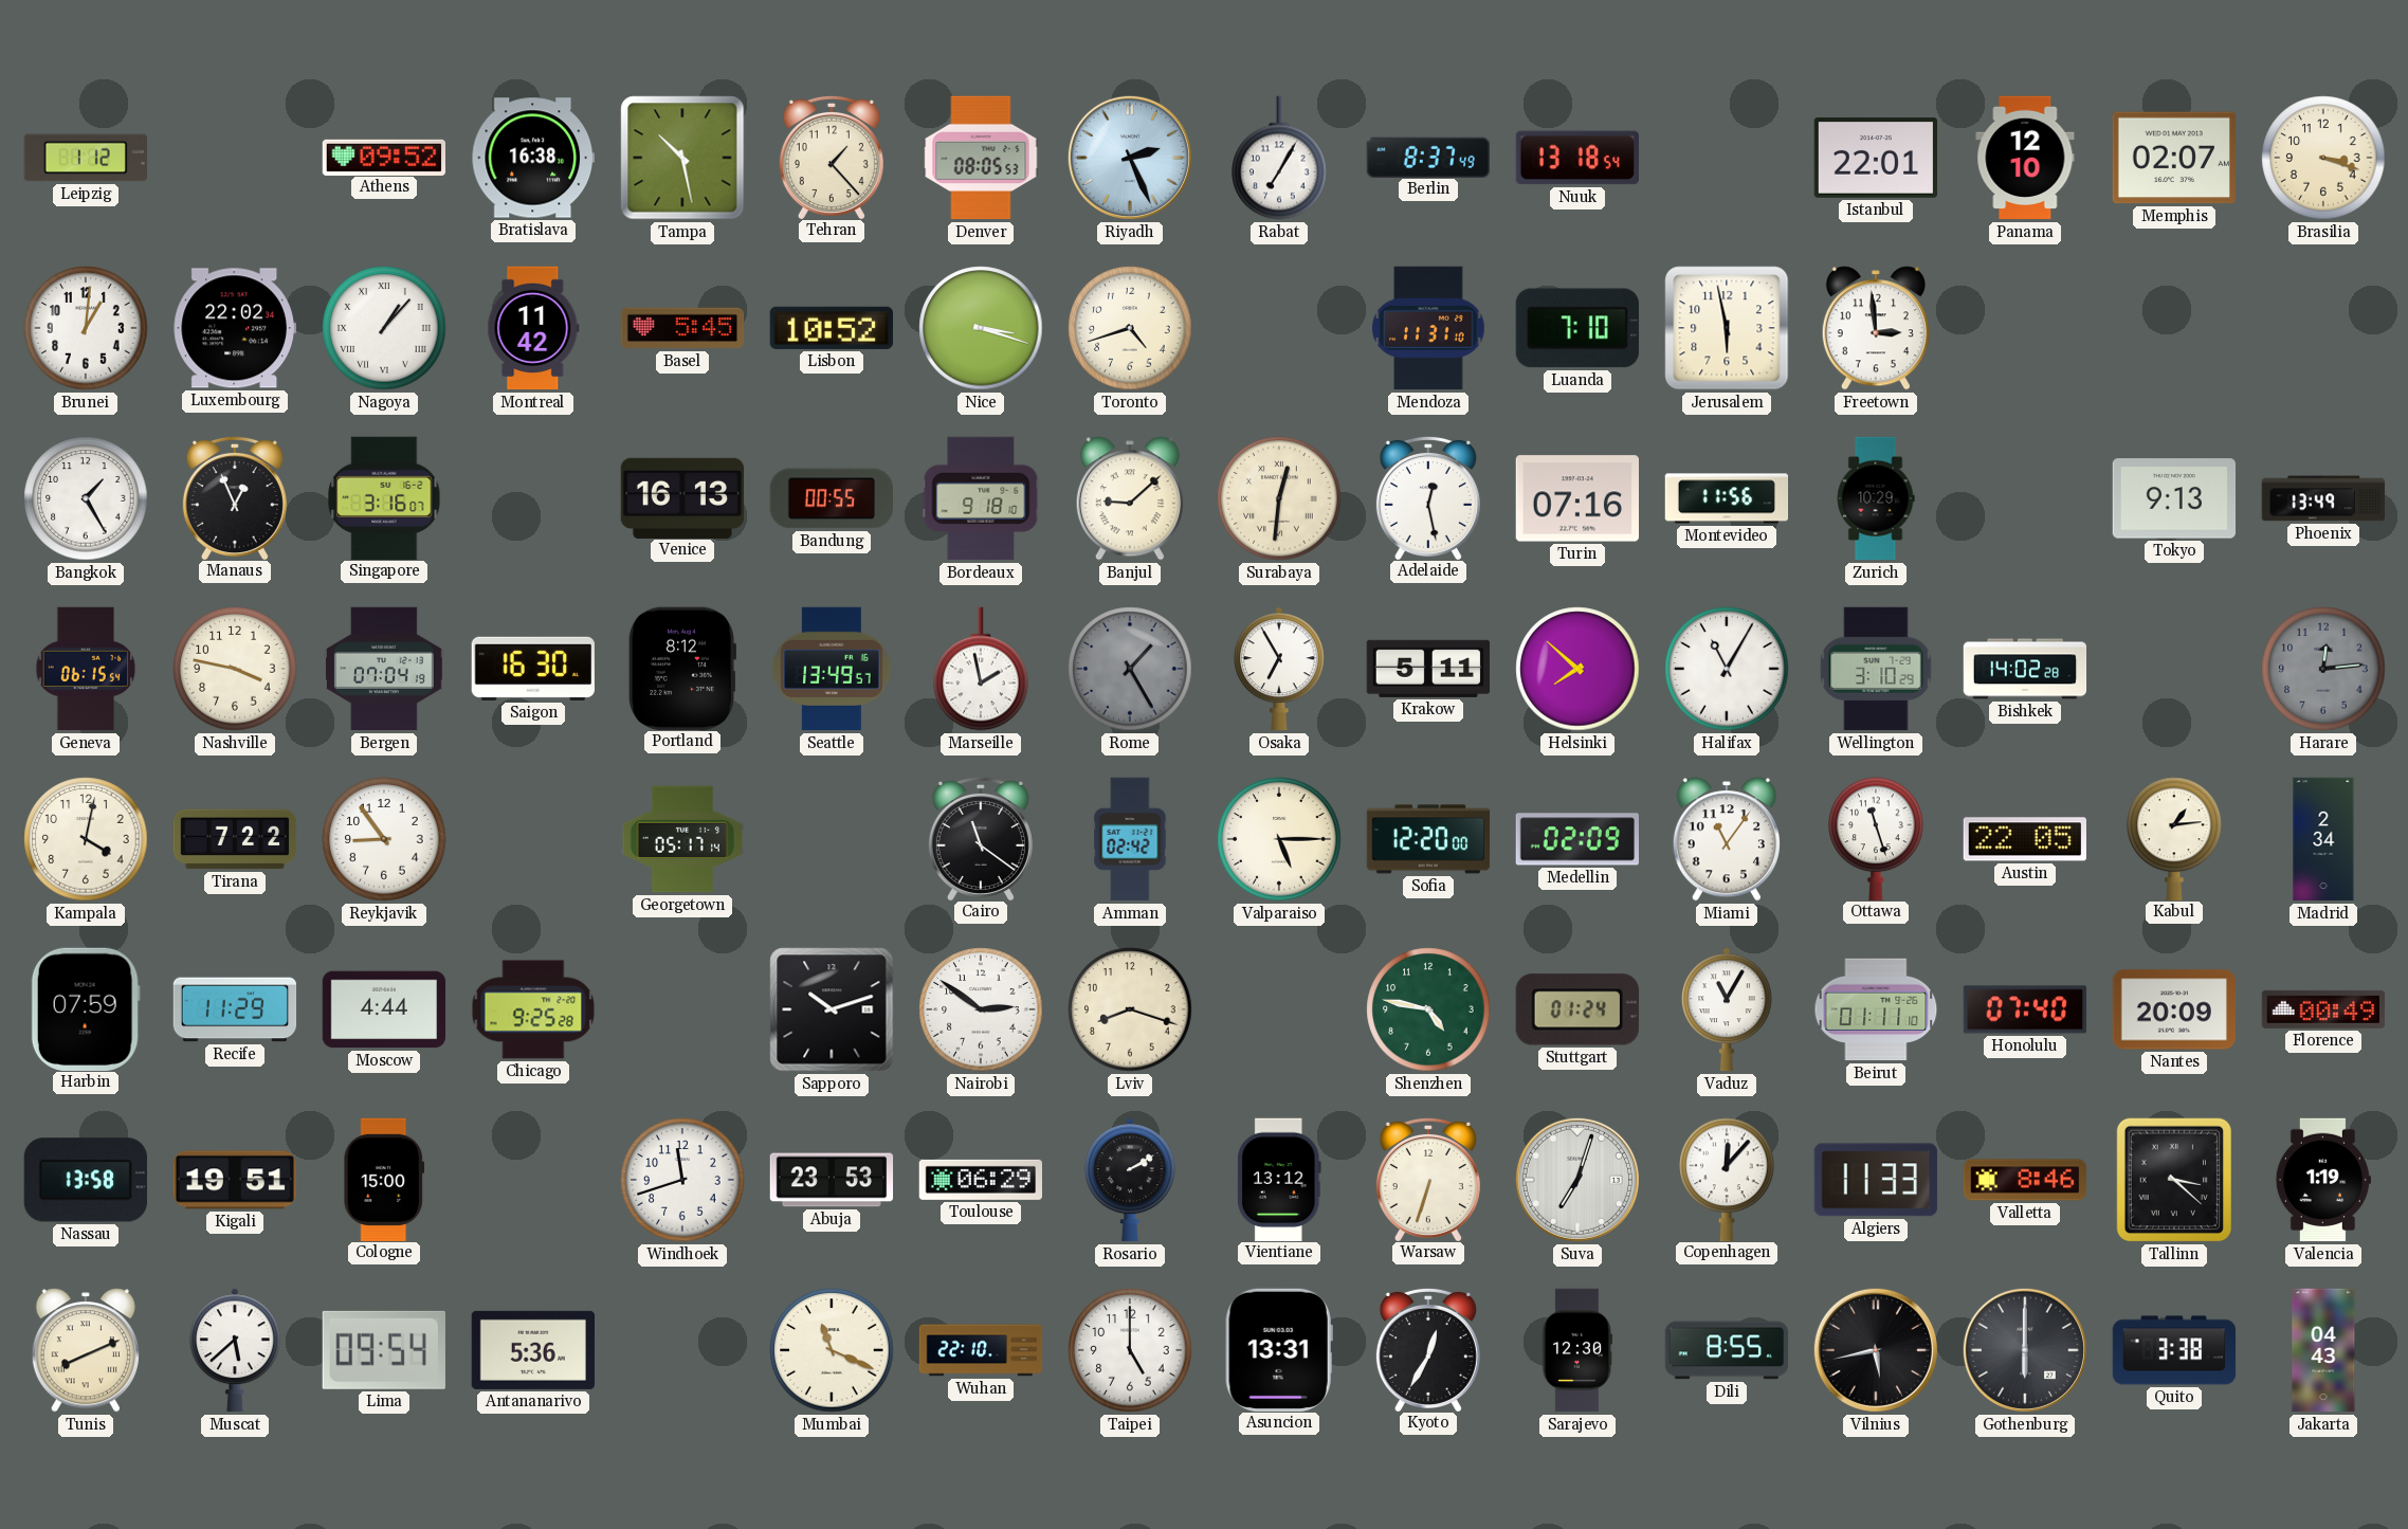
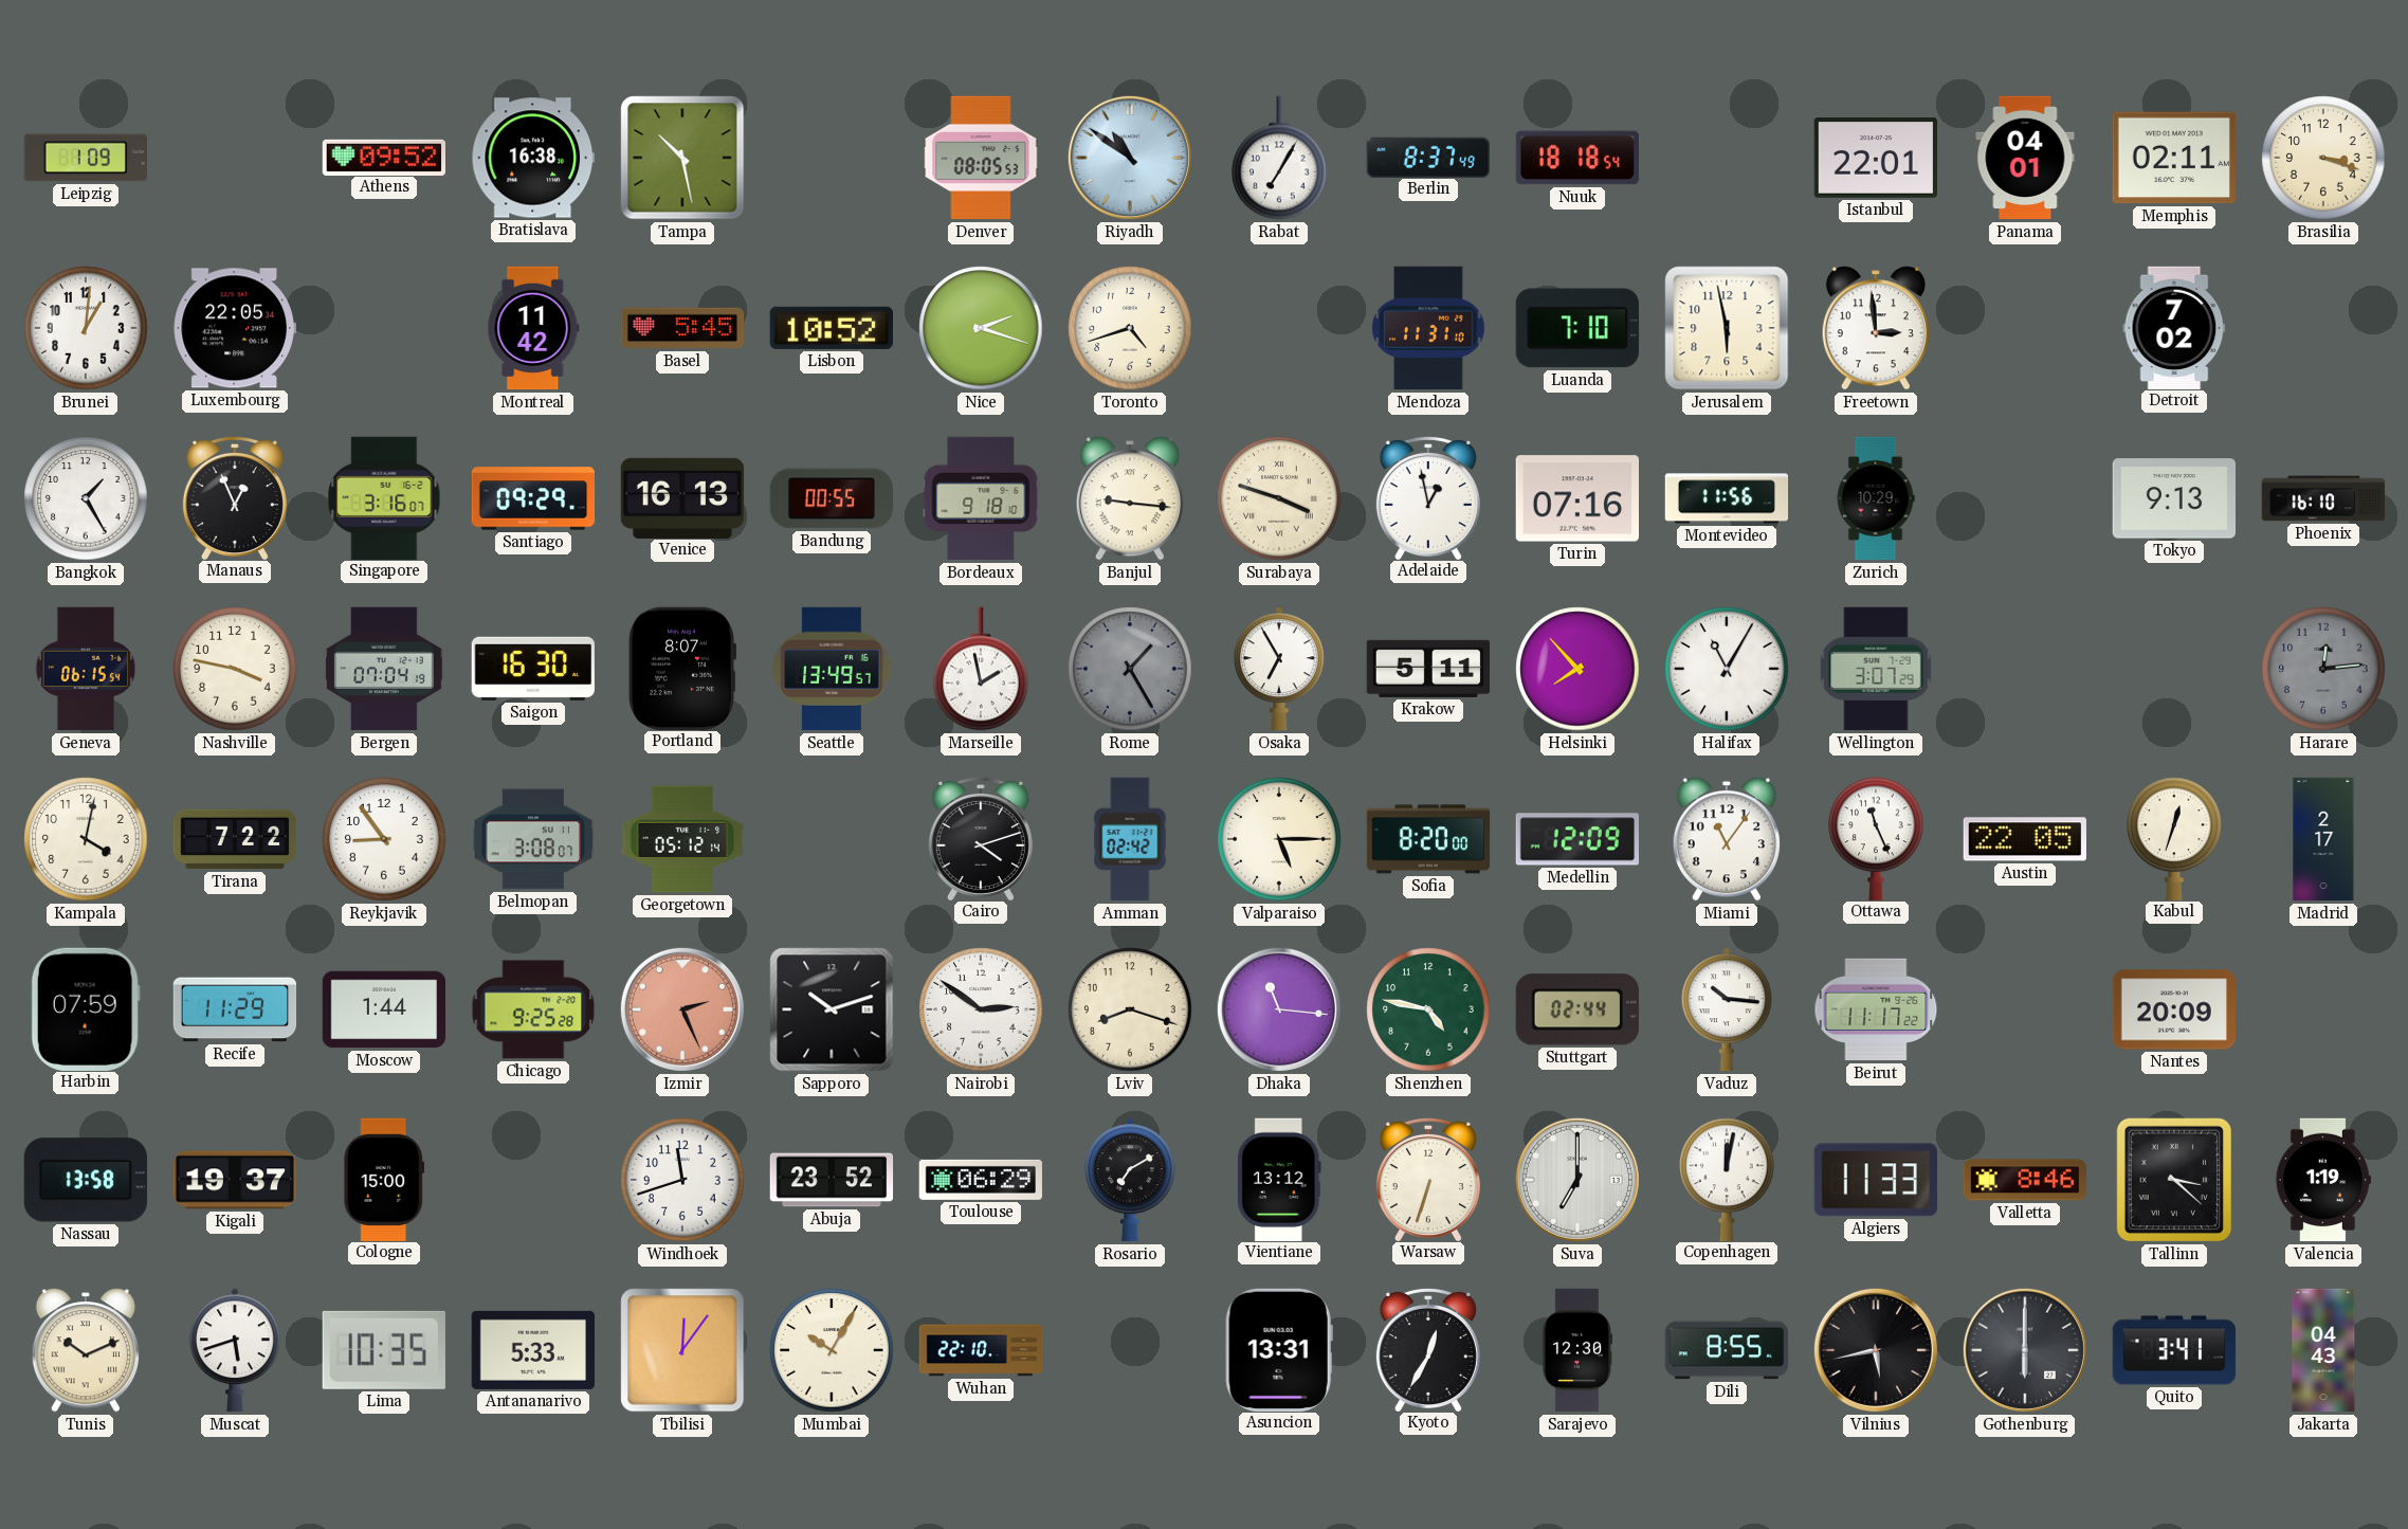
Leipzig: 1:12 -> 1:09
Tehran: 1:23 -> none
Riyadh: 2:26 -> 10:51
Nuuk: 13:18 -> 18:18
Panama: 12:10 -> 04:01
Memphis: 02:07 -> 02:11
Luxembourg: 22:02 -> 22:05
Nagoya: 1:07 -> none
Nice: 3:18 -> 2:18
Detroit: none -> 7:02
Santiago: none -> 09:29
Banjul: 9:08 -> 9:16
Surabaya: 12:31 -> 3:48
Adelaide: 12:28 -> 12:58
Phoenix: 13:49 -> 16:10
Portland: 8:12 -> 8:07
Helsinki: 7:52 -> 7:53
Wellington: 3:10 -> 3:07
Bishkek: 14:02 -> none
Belmopan: none -> 3:08
Georgetown: 05:17 -> 05:12
Cairo: 11:21 -> 4:12
Sofia: 12:20 -> 8:20
Medellin: 02:09 -> 12:09
Ottawa: 11:27 -> 11:26
Kabul: 1:14 -> 12:33
Madrid: 2:34 -> 2:17
Moscow: 4:44 -> 1:44
Izmir: none -> 2:26
Dhaka: none -> 11:16
Stuttgart: 01:24 -> 02:44
Vaduz: 11:05 -> 10:16
Beirut: 01:11 -> 11:17
Honolulu: 07:40 -> none
Florence: 00:49 -> none
Kigali: 19:51 -> 19:37
Abuja: 23:53 -> 23:52
Rosario: 2:10 -> 7:10
Suva: 7:03 -> 7:00
Copenhagen: 12:07 -> 12:02
Tunis: 8:11 -> 10:11
Muscat: 5:38 -> 5:42
Lima: 09:54 -> 10:35
Antananarivo: 5:36 -> 5:33
Tbilisi: none -> 12:06
Mumbai: 11:19 -> 10:05
Taipei: 5:00 -> none
Quito: 3:38 -> 3:41
